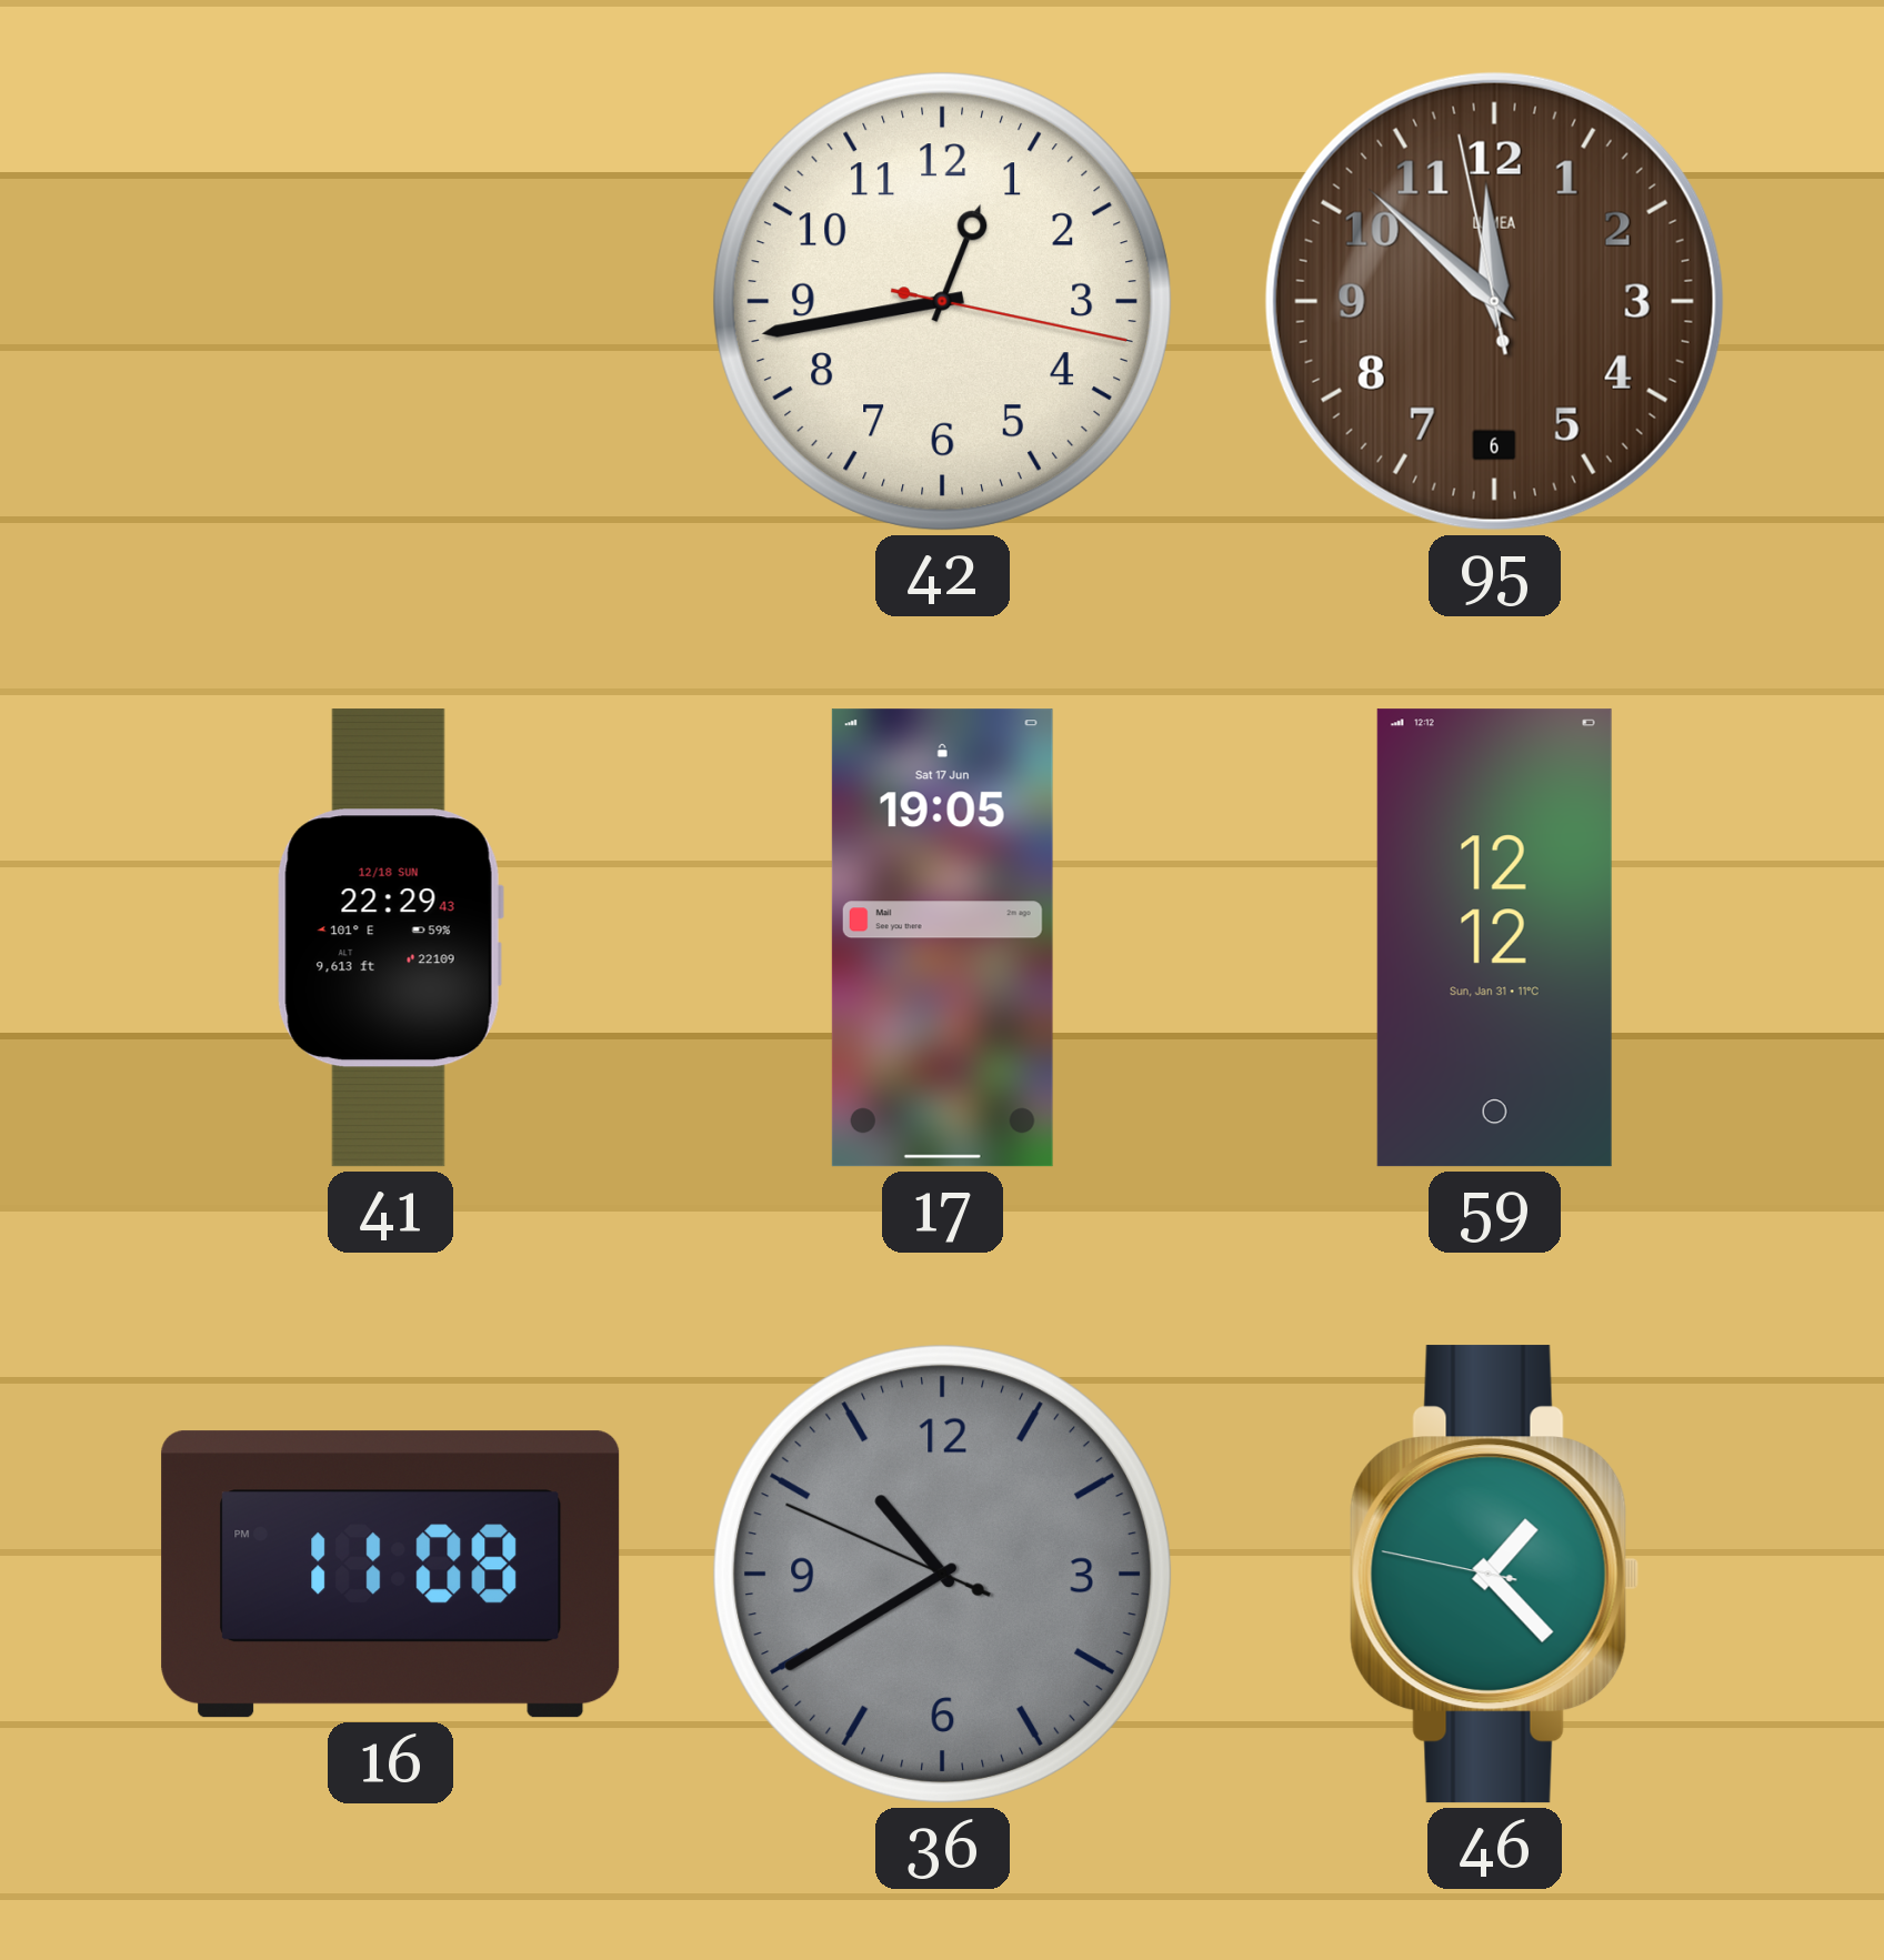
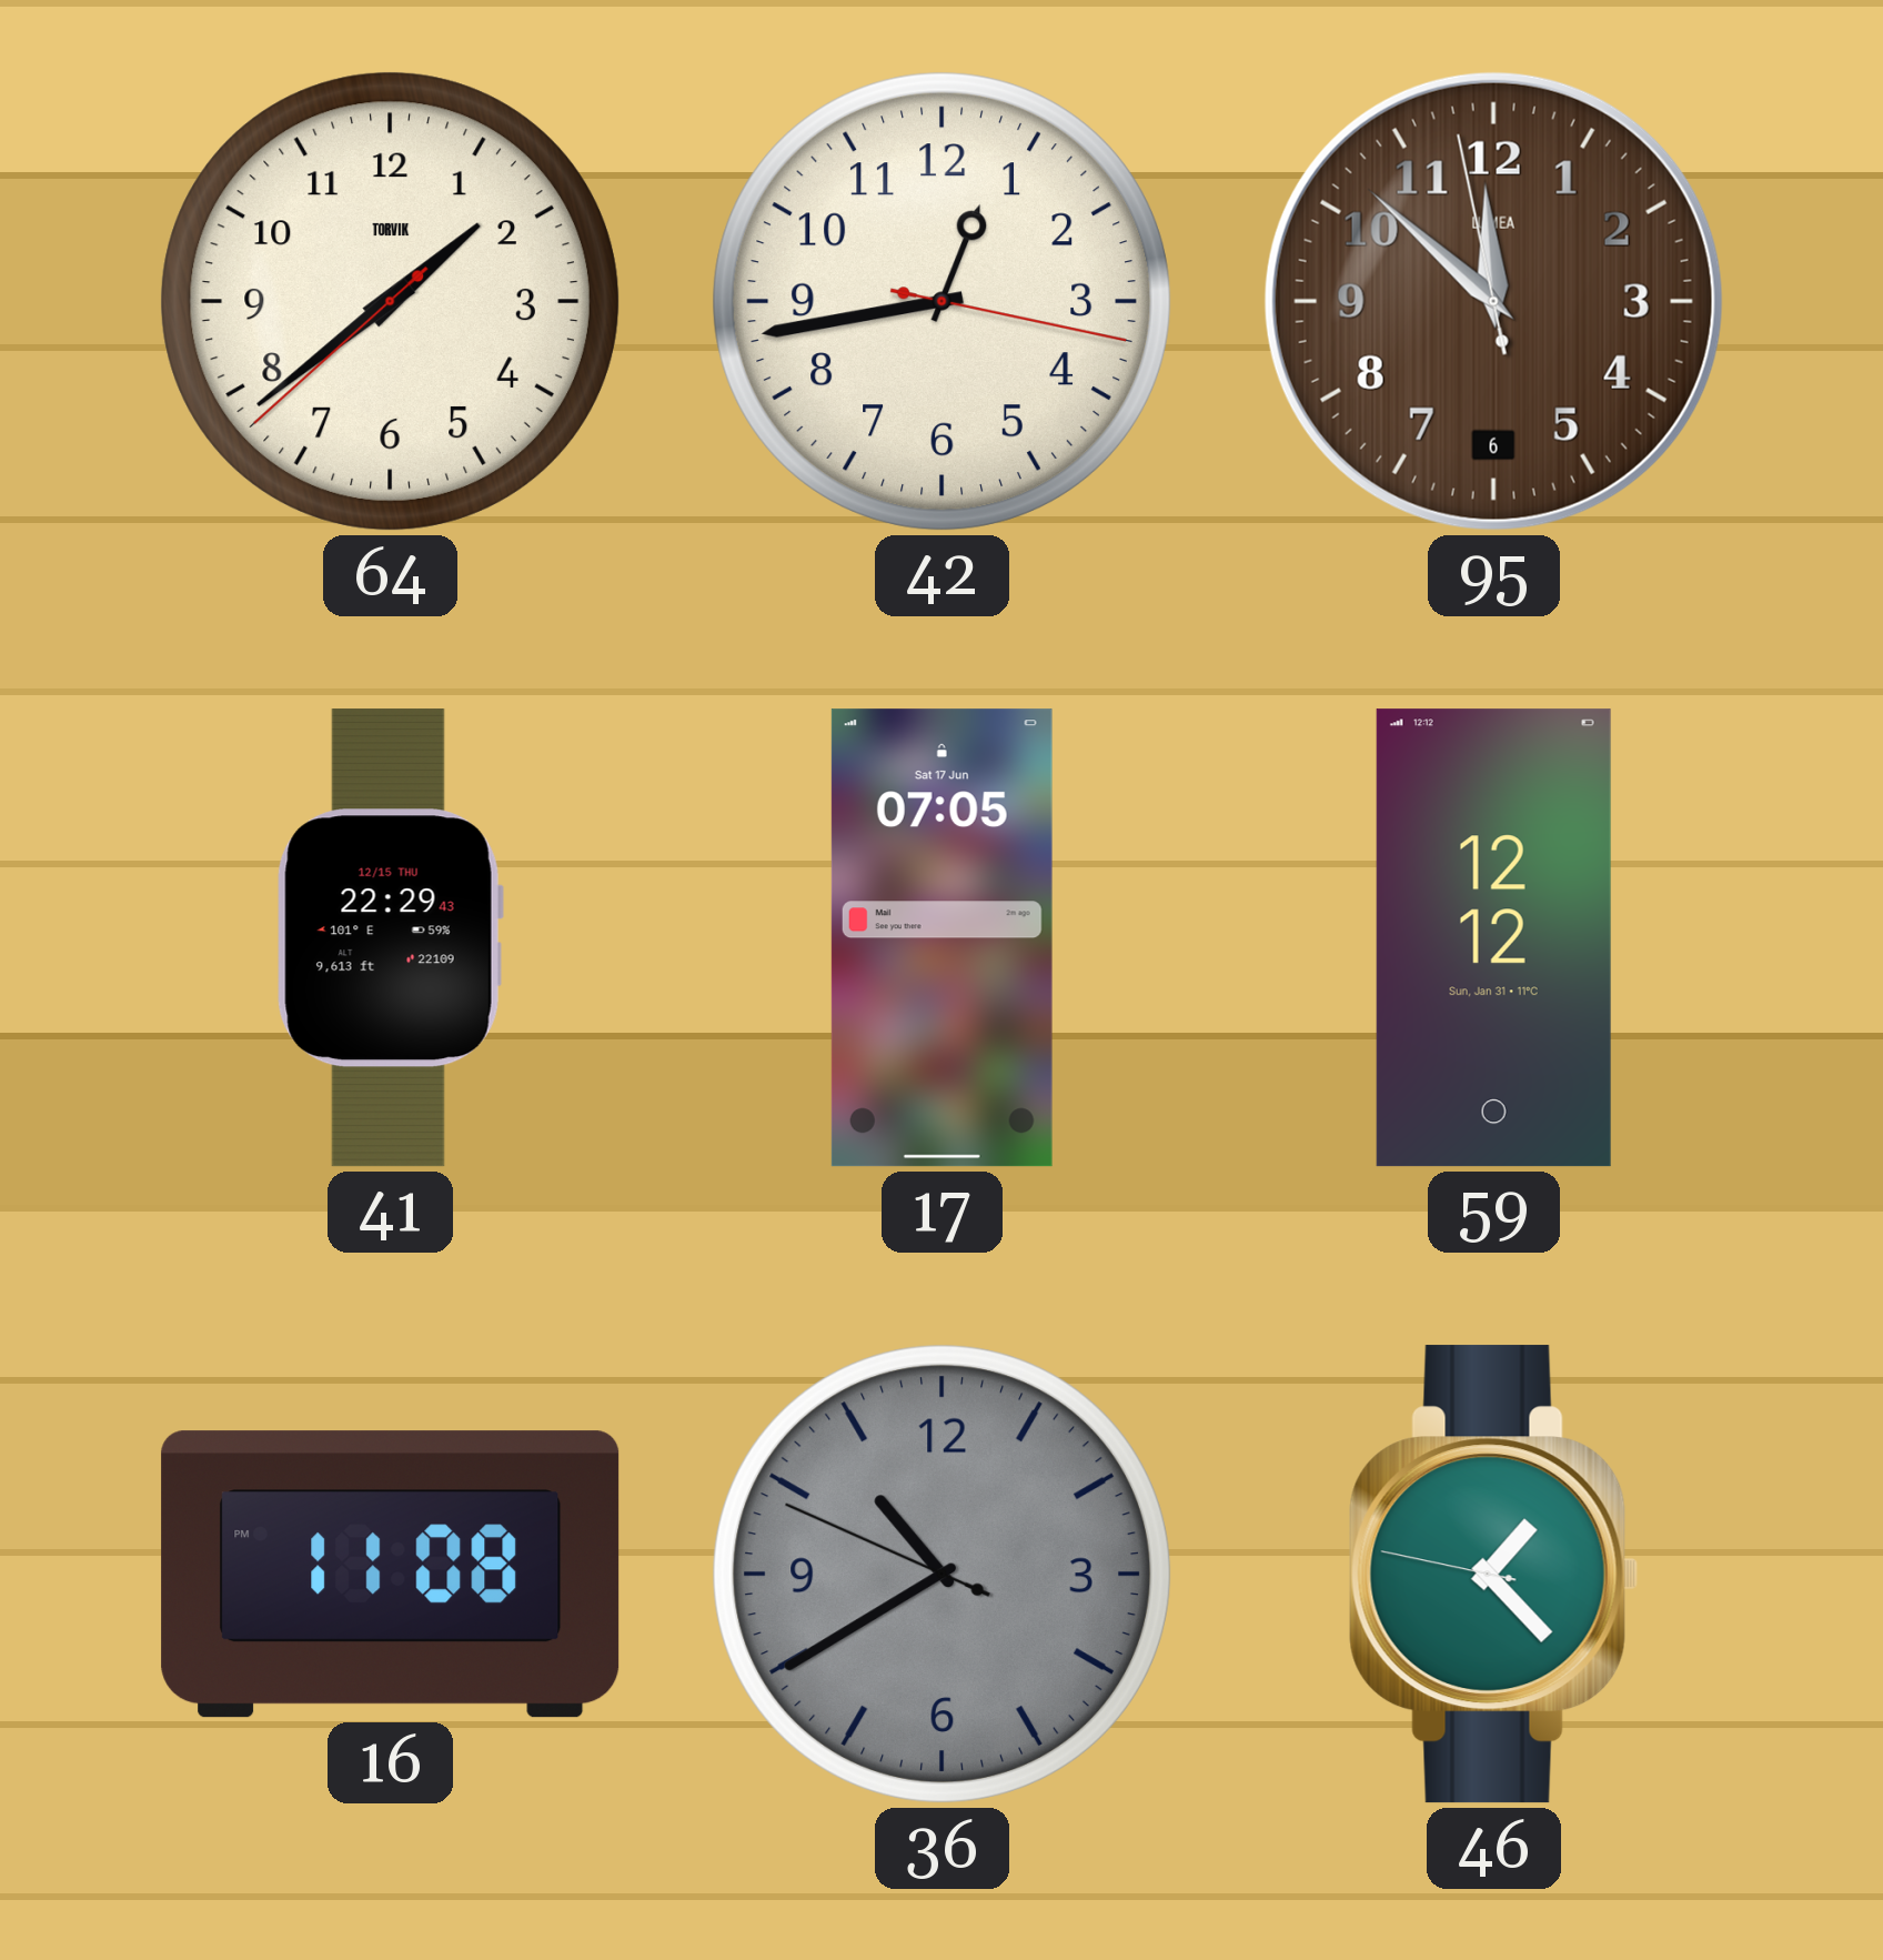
64: none -> 1:38
41 date: 12/18 SUN -> 12/15 THU
17: 19:05 -> 07:05
